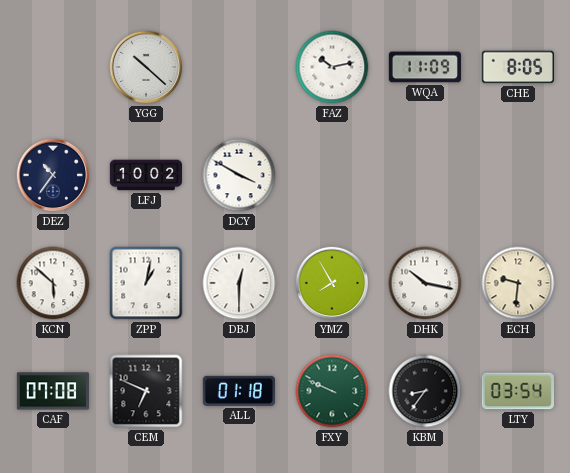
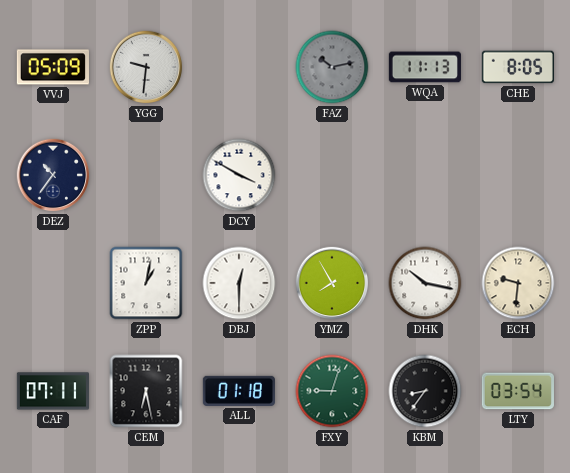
VVJ: none -> 05:09
YGG: 10:22 -> 9:31
FAZ dial: white -> grey
WQA: 11:09 -> 11:13
LFJ: 10:02 -> none
KCN: 5:52 -> none
CAF: 07:08 -> 07:11
CEM: 6:49 -> 6:28
FXY: 9:49 -> 9:03
